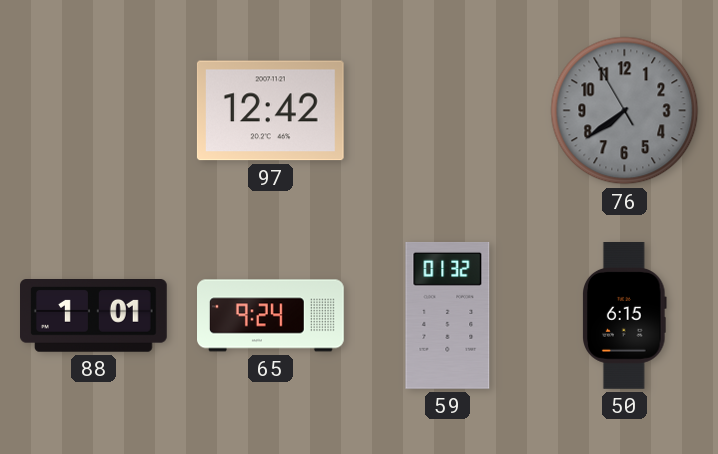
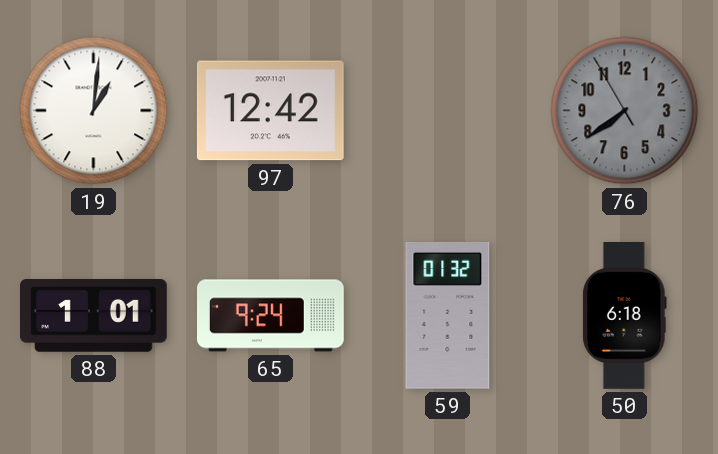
19: none -> 1:01
50: 6:15 -> 6:18
